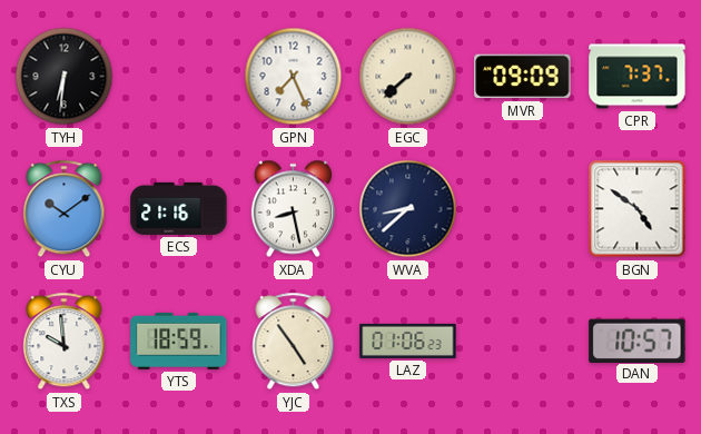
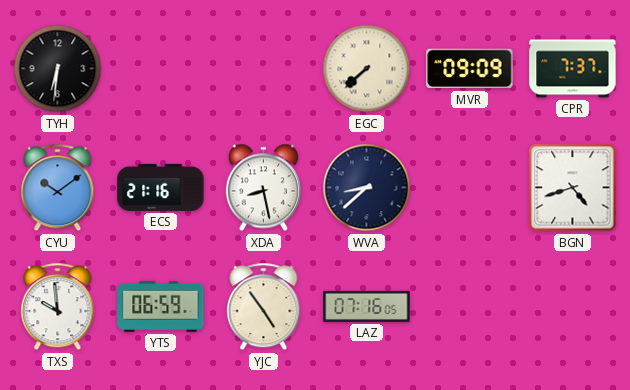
GPN: 7:26 -> none
BGN: 4:51 -> 4:42
YTS: 18:59 -> 06:59
LAZ: 01:06 -> 07:16
DAN: 10:57 -> none
